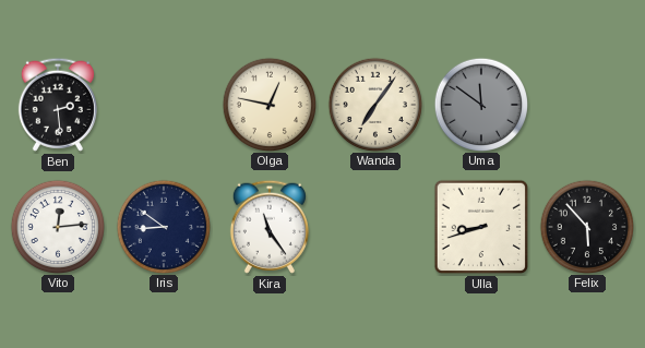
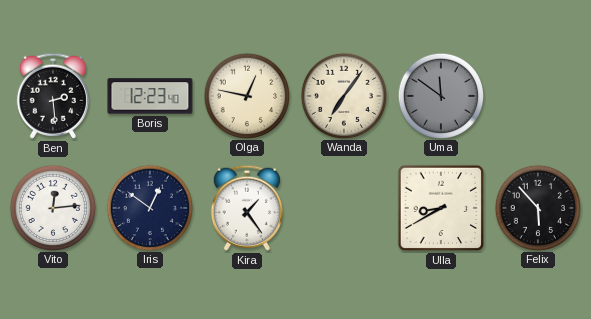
Boris: none -> 12:23
Iris: 8:51 -> 12:51
Kira: 11:24 -> 1:24
Ulla: 8:42 -> 8:40
